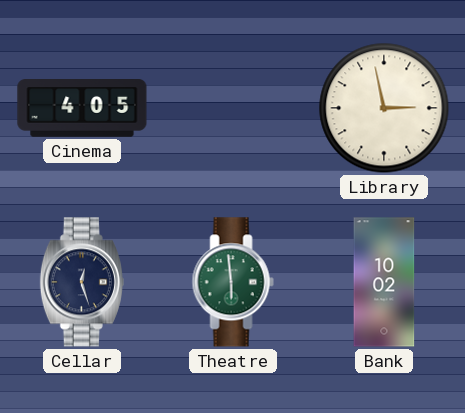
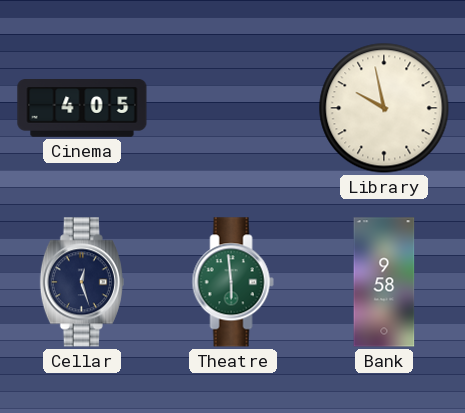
Library: 2:58 -> 9:58
Bank: 10:02 -> 9:58
